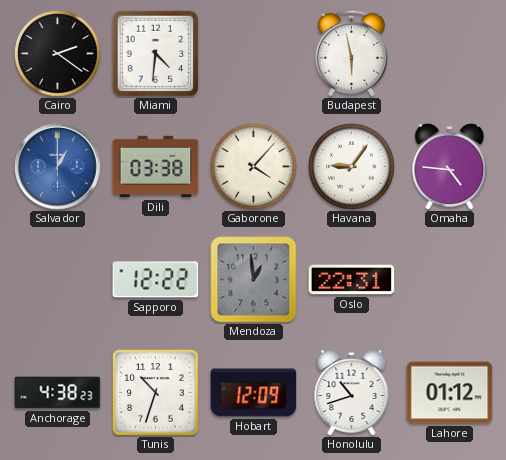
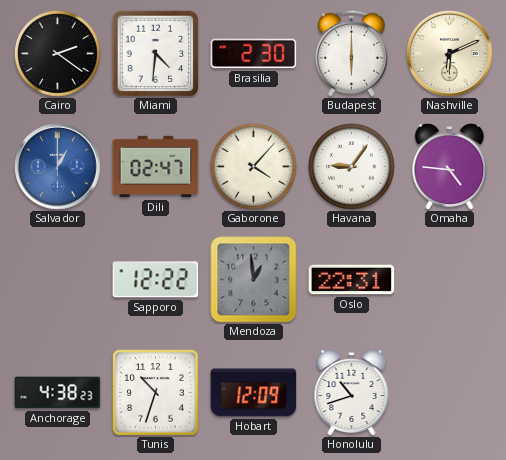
Brasilia: none -> 2:30
Budapest: 5:58 -> 6:00
Nashville: none -> 6:11
Dili: 03:38 -> 02:47
Lahore: 01:12 -> none
